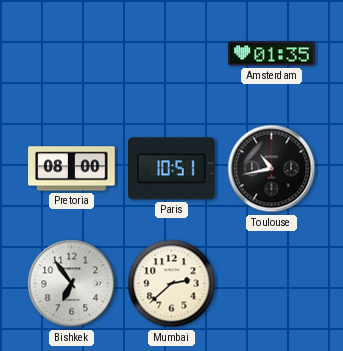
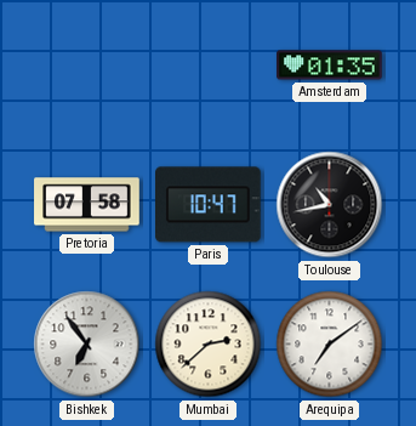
Pretoria: 08:00 -> 07:58
Paris: 10:51 -> 10:47
Arequipa: none -> 7:09
